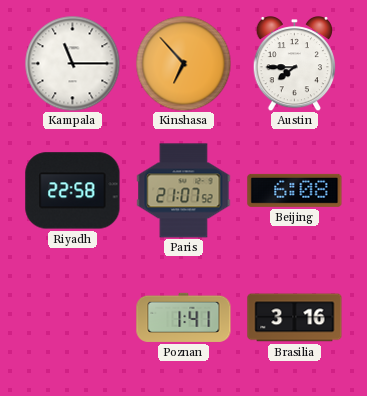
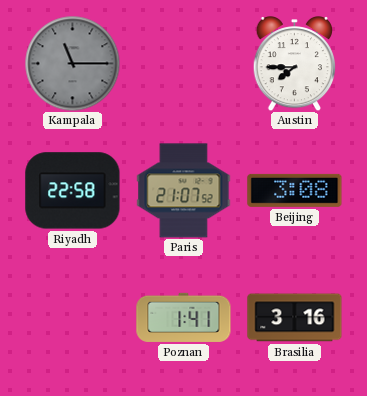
Kampala dial: white -> grey
Kinshasa: 6:53 -> none
Beijing: 6:08 -> 3:08
